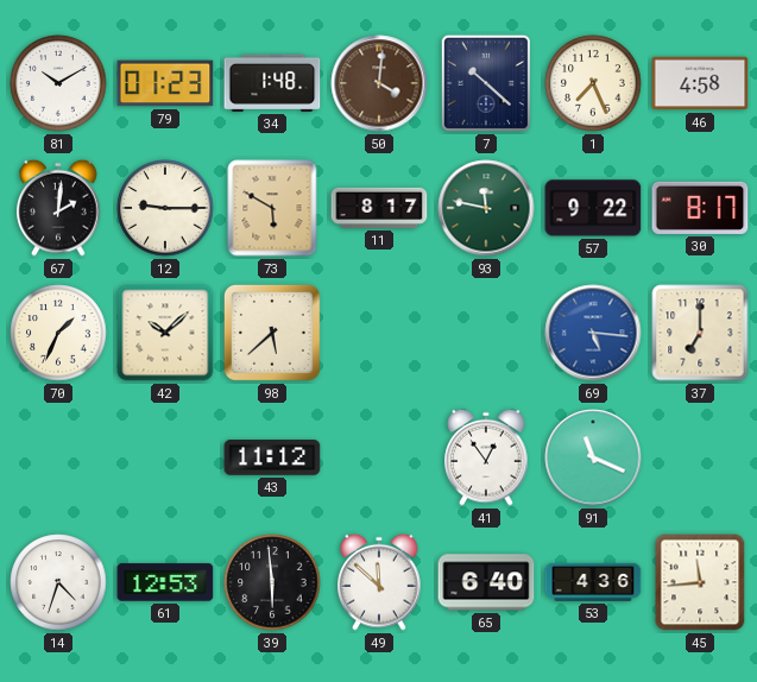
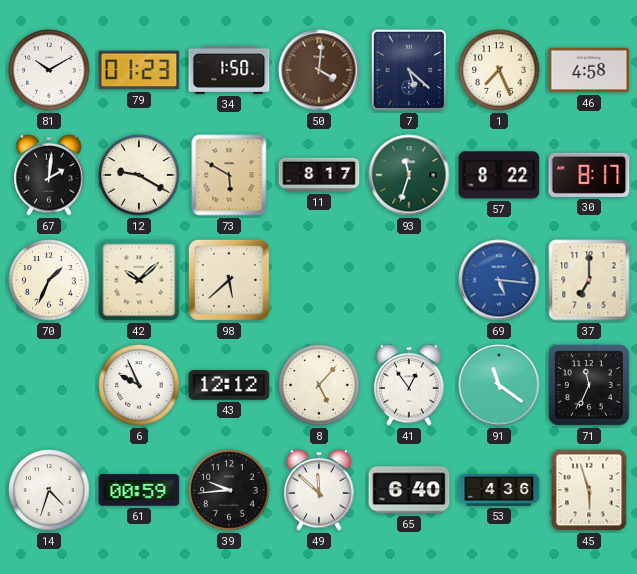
34: 1:48 -> 1:50
7: 10:22 -> 5:22
12: 9:15 -> 9:20
93: 11:47 -> 11:33
57: 9:22 -> 8:22
6: none -> 9:56
43: 11:12 -> 12:12
8: none -> 5:07
91: 11:19 -> 11:21
71: none -> 11:34
61: 12:53 -> 00:59
39: 5:59 -> 9:44
45: 11:44 -> 5:57
